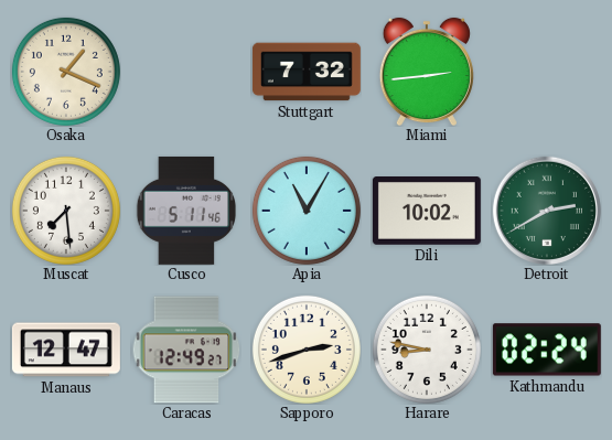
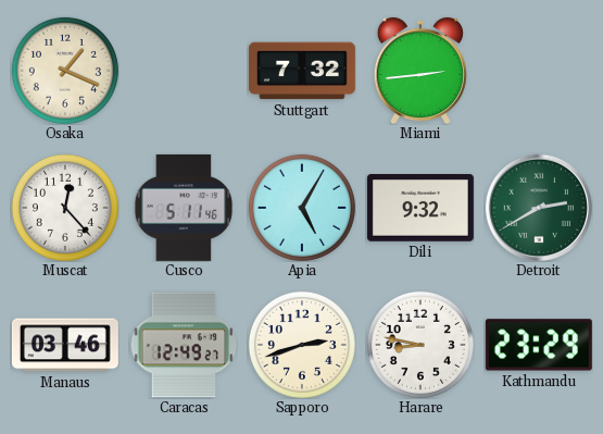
Muscat: 7:29 -> 12:23
Apia: 11:05 -> 5:05
Dili: 10:02 -> 9:32
Manaus: 12:47 -> 03:46
Kathmandu: 02:24 -> 23:29
